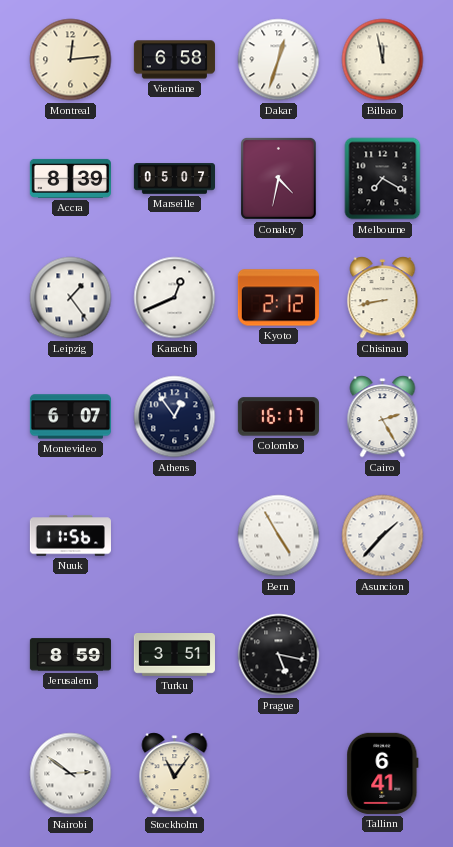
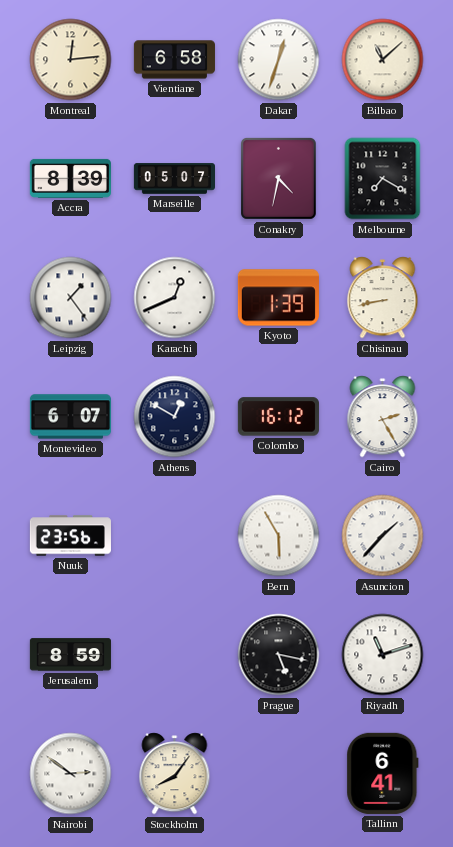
Bilbao: 11:58 -> 11:08
Kyoto: 2:12 -> 1:39
Athens: 12:54 -> 12:50
Colombo: 16:17 -> 16:12
Nuuk: 11:56 -> 23:56
Bern: 4:55 -> 5:55
Turku: 3:51 -> none
Riyadh: none -> 11:12
Stockholm: 11:06 -> 8:06
